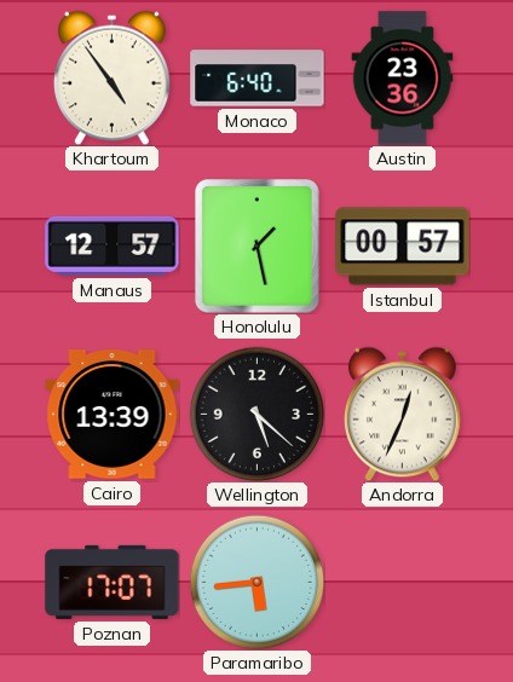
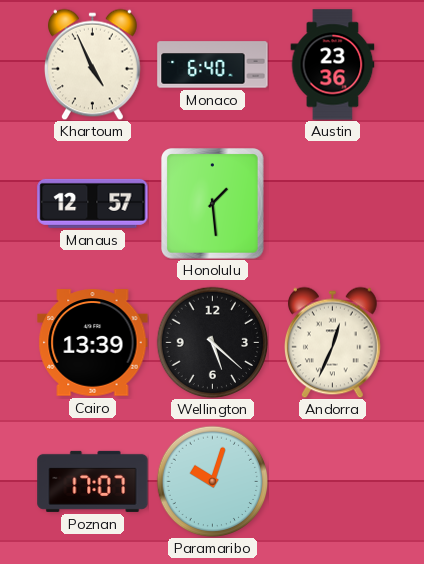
Khartoum: 4:54 -> 4:56
Honolulu: 1:28 -> 1:29
Istanbul: 00:57 -> none
Paramaribo: 5:44 -> 10:03
